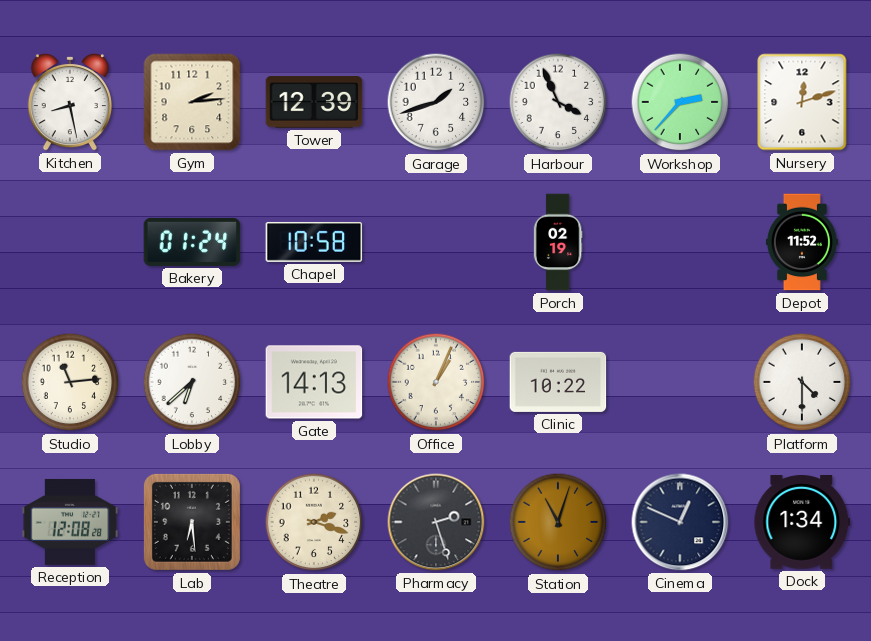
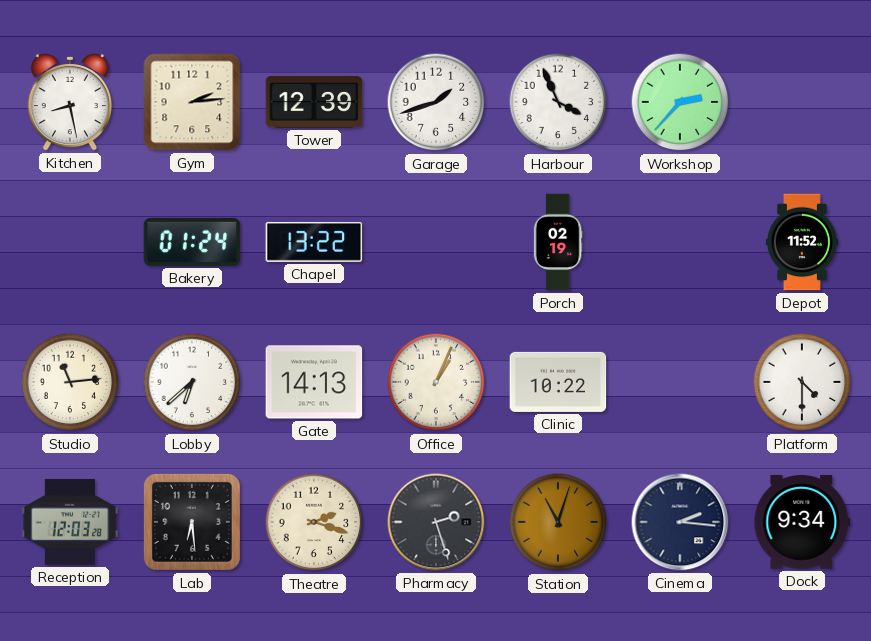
Nursery: 12:12 -> none
Chapel: 10:58 -> 13:22
Reception: 12:08 -> 12:03
Cinema: 12:49 -> 2:16
Dock: 1:34 -> 9:34
